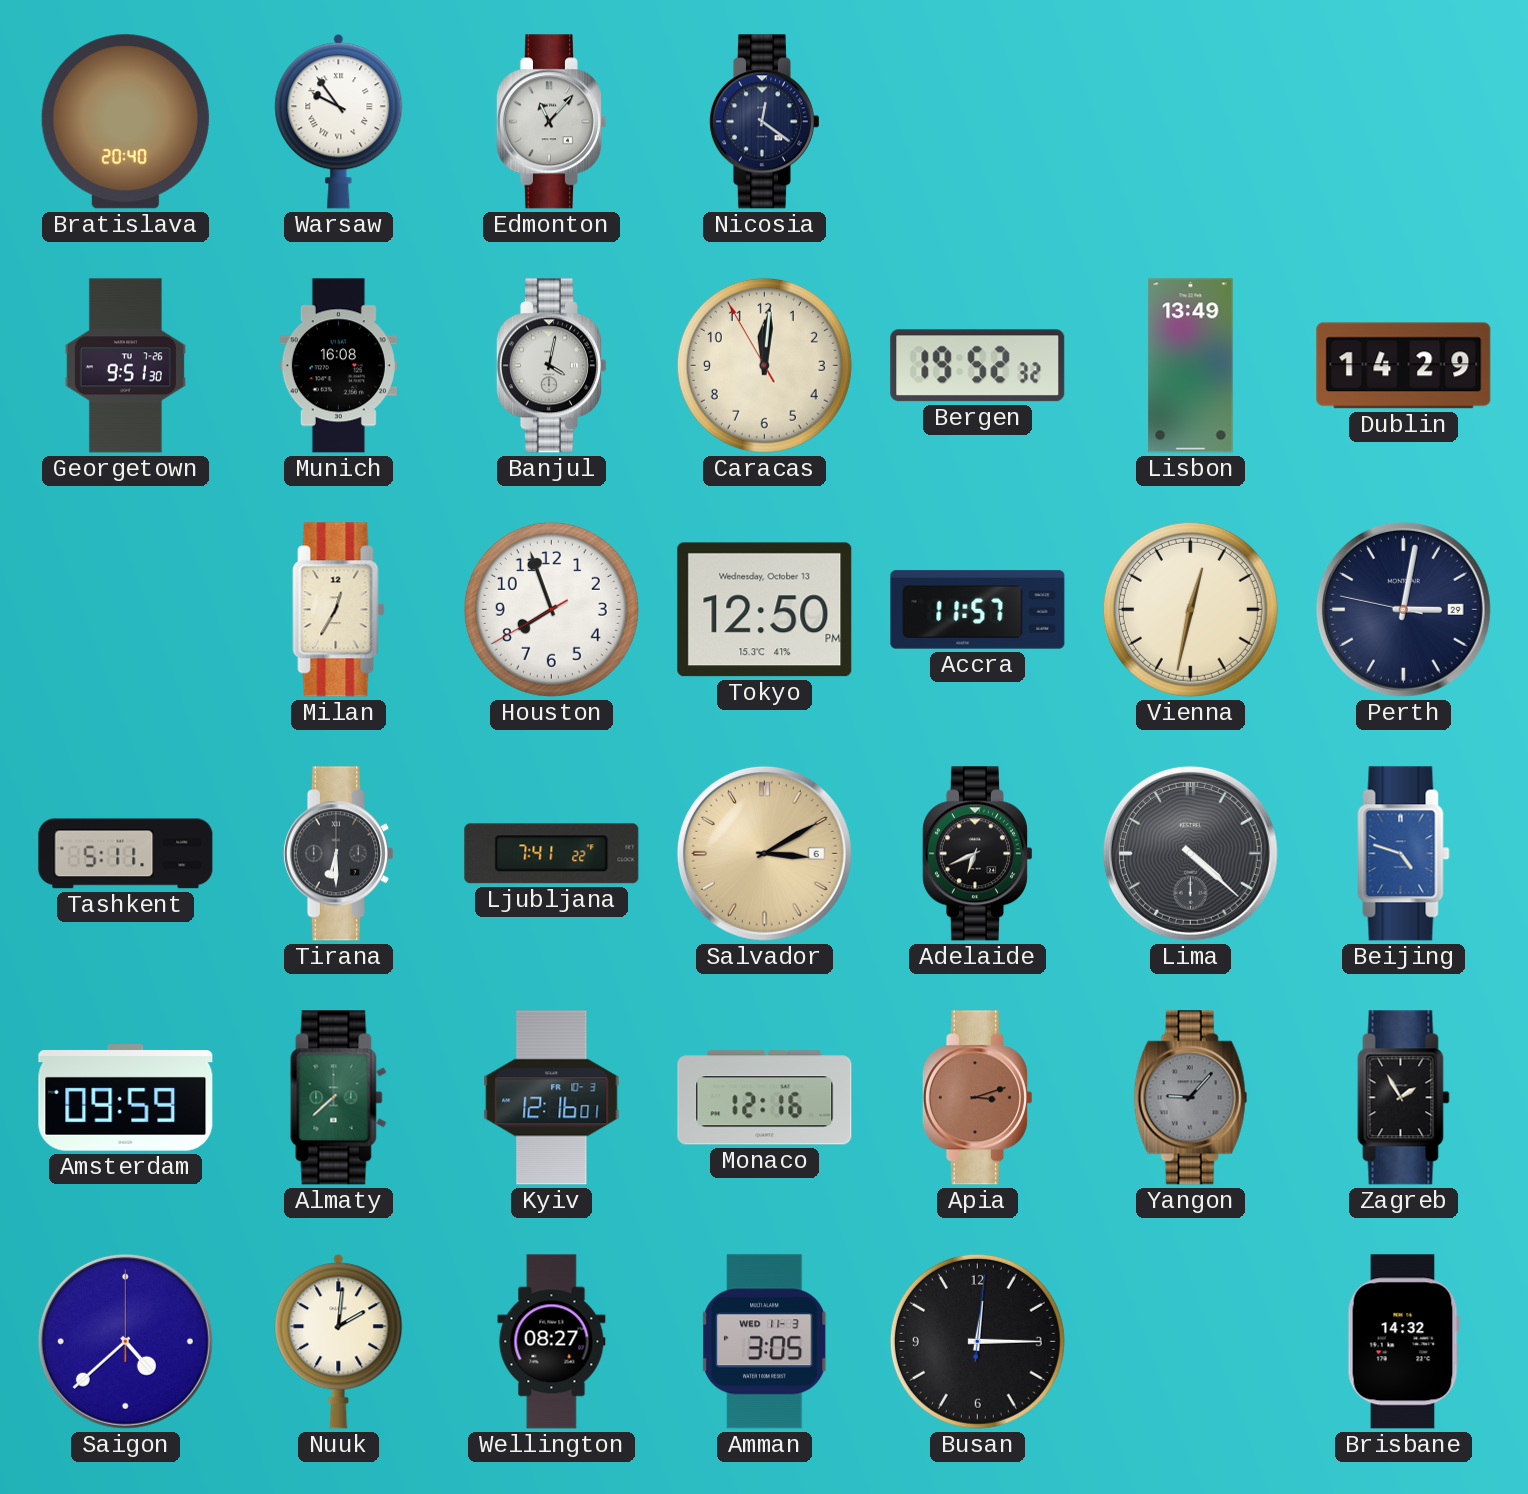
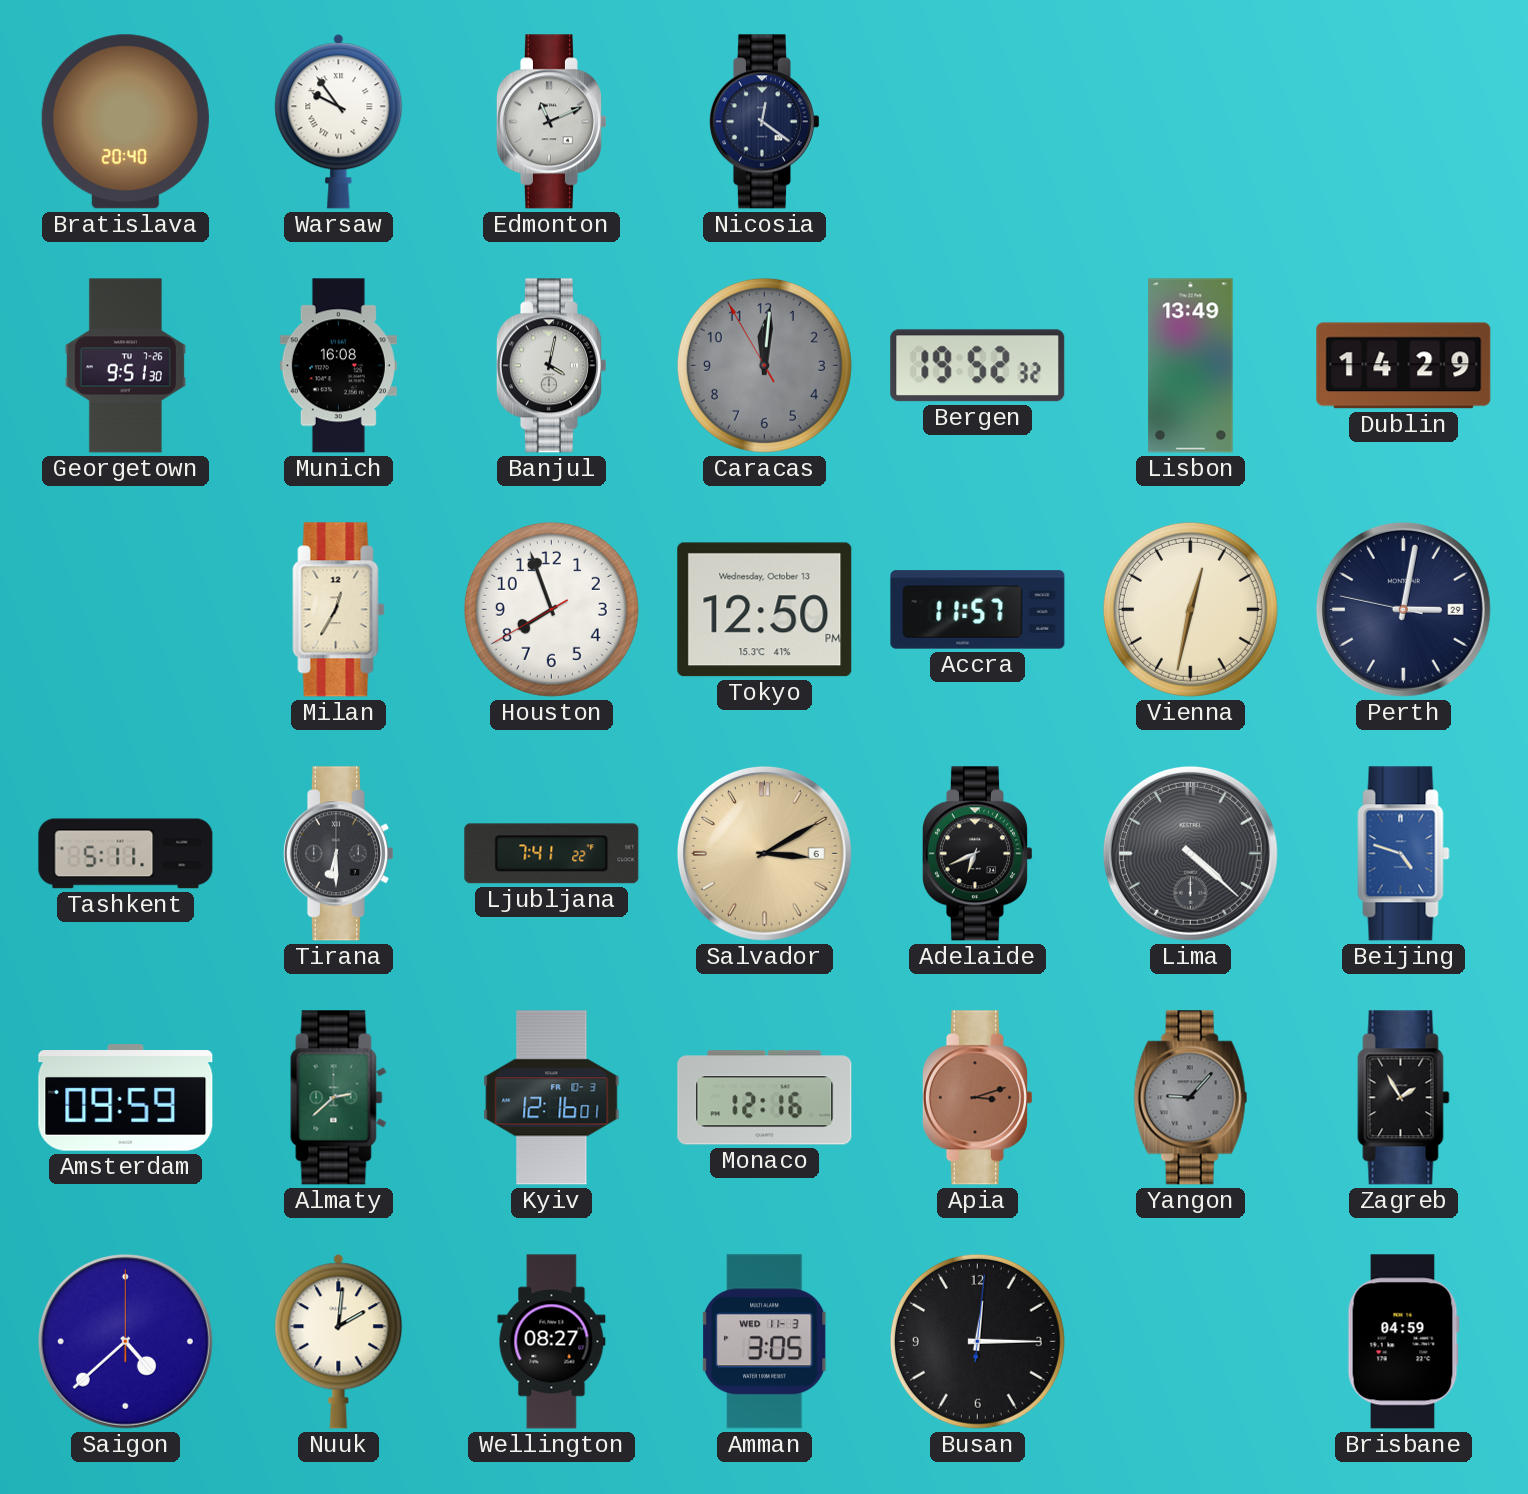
Edmonton: 11:07 -> 11:11
Caracas dial: cream -> grey
Almaty: 7:38 -> 2:38
Brisbane: 14:32 -> 04:59
